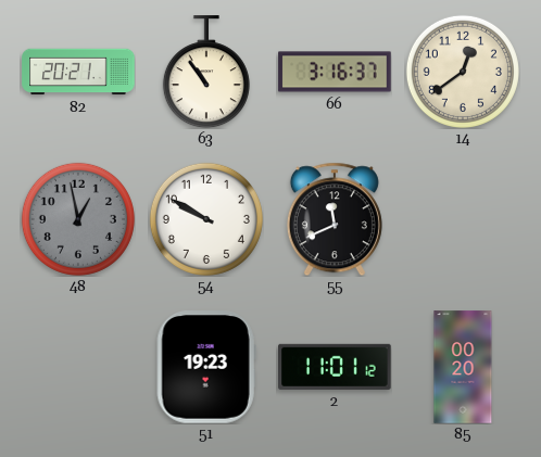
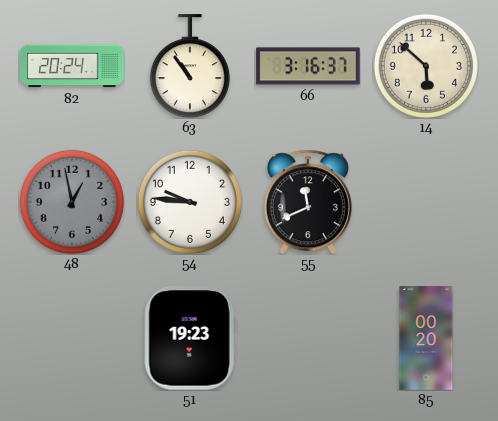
82: 20:21 -> 20:24
14: 12:39 -> 5:52
54: 9:50 -> 9:46
2: 11:01 -> none
